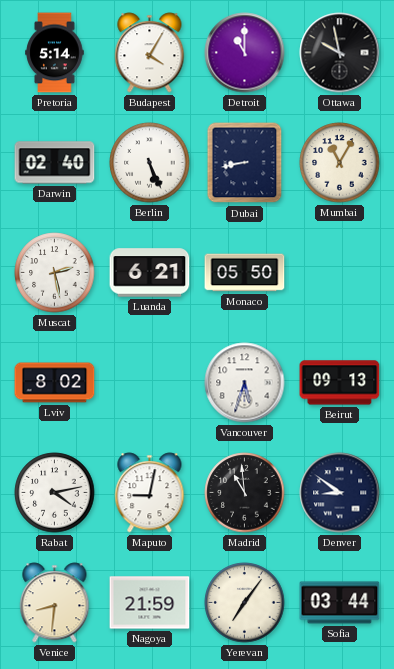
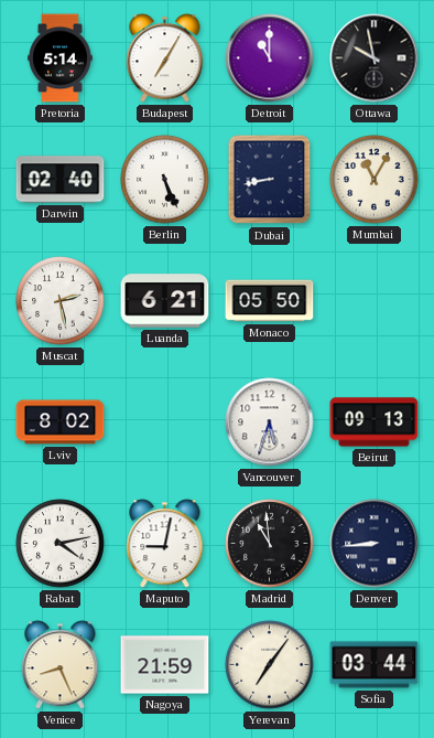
Budapest: 4:05 -> 7:05
Denver: 8:51 -> 8:44
Venice: 8:31 -> 8:26
